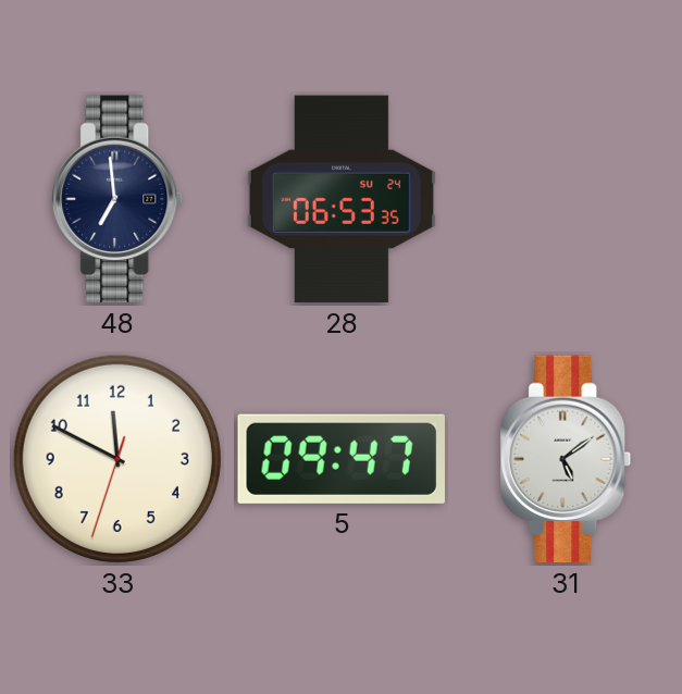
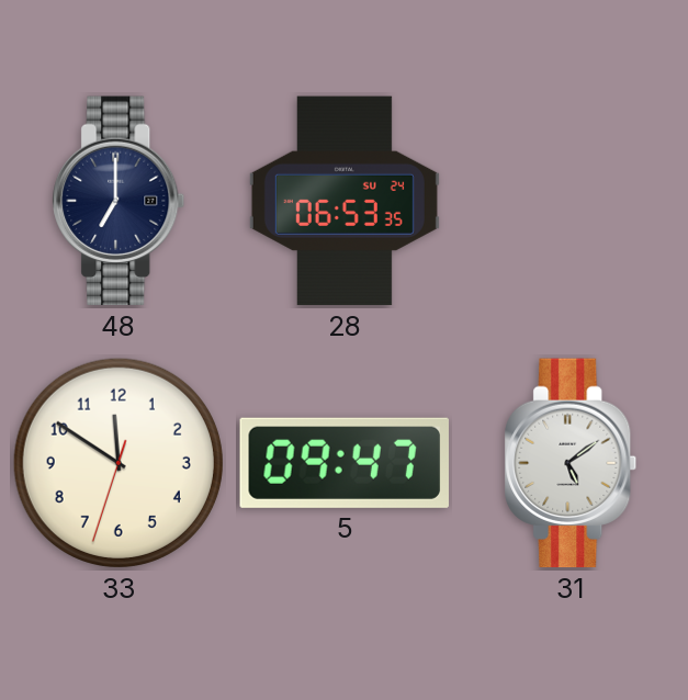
48: 6:59 -> 7:00
33: 11:49 -> 11:50
